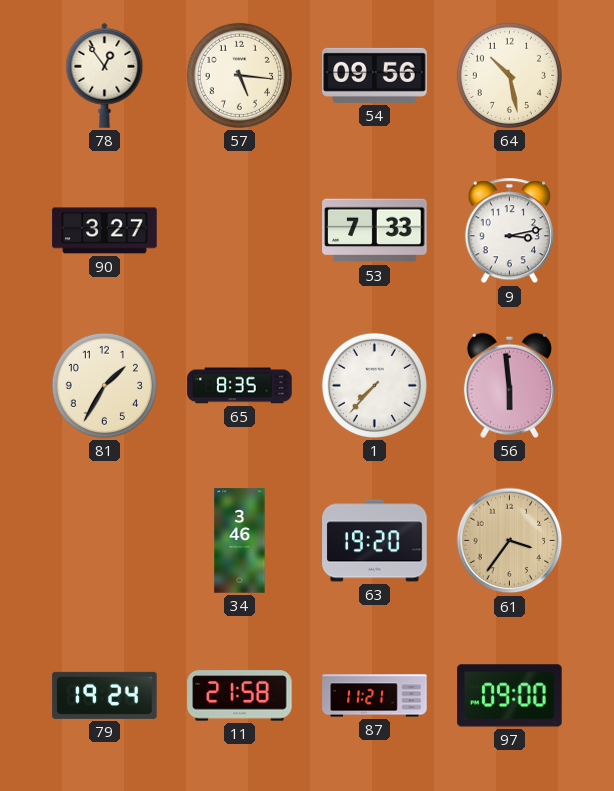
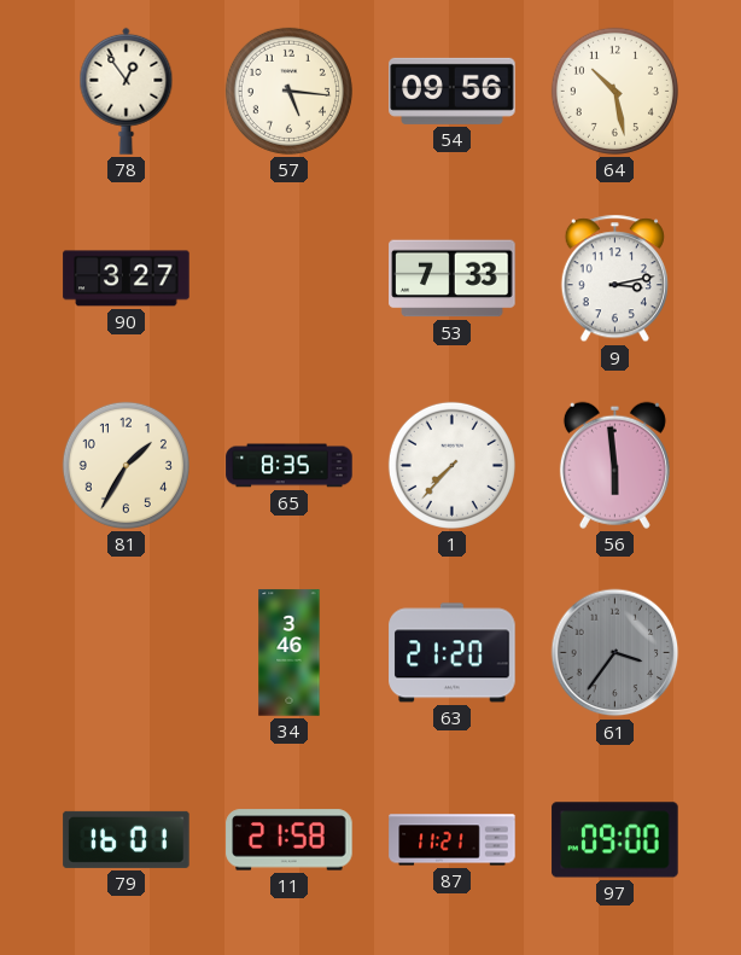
63: 19:20 -> 21:20
61 dial: champagne -> grey
79: 19:24 -> 16:01
